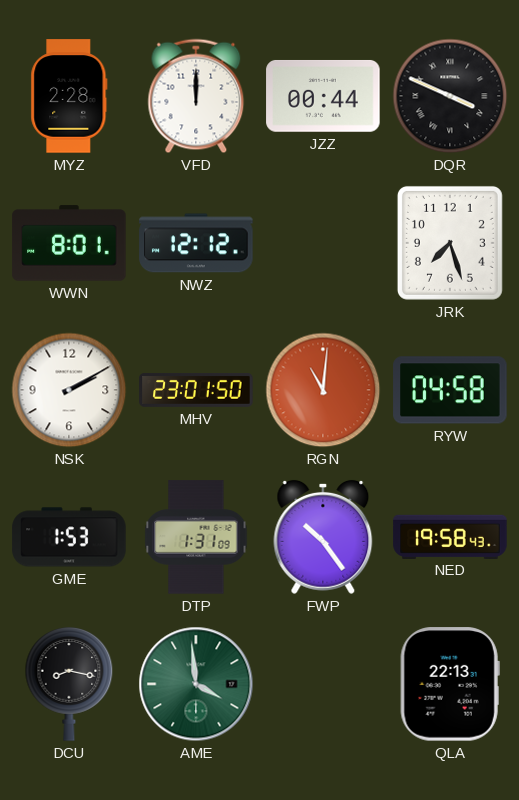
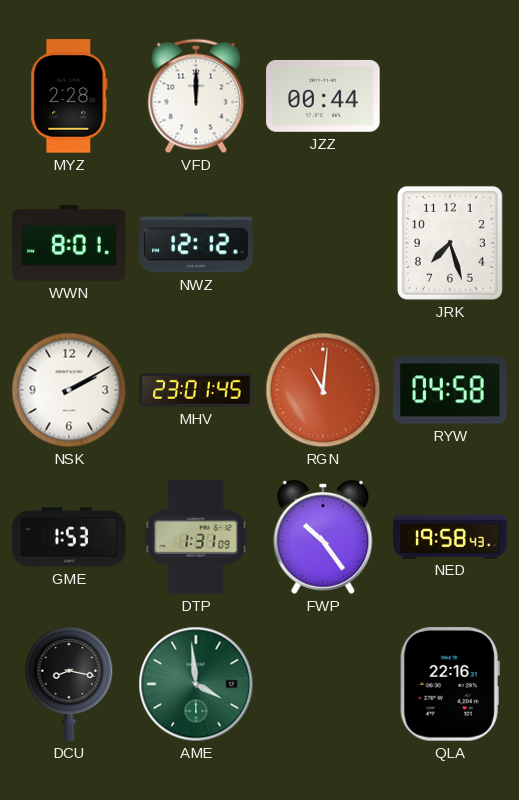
DQR: 3:49 -> none
MHV: 23:01:50 -> 23:01:45
QLA: 22:13 -> 22:16
